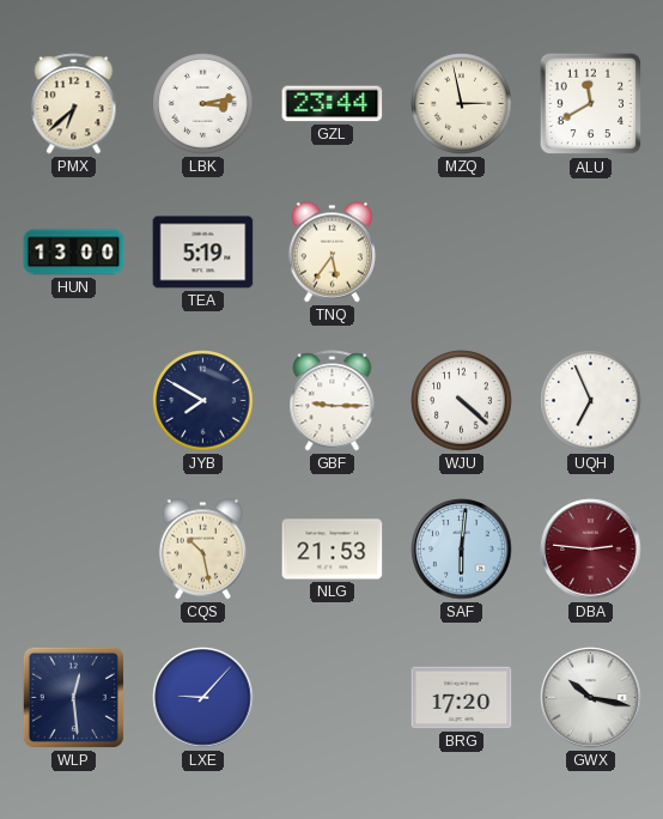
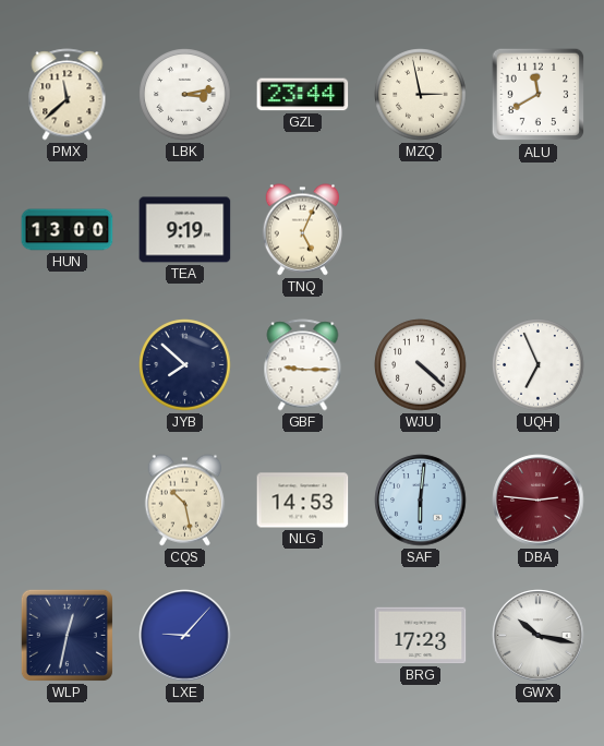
PMX: 6:38 -> 11:38
TEA: 5:19 -> 9:19
TNQ: 5:36 -> 5:04
JYB: 7:50 -> 7:52
NLG: 21:53 -> 14:53
WLP: 12:29 -> 12:32
BRG: 17:20 -> 17:23
